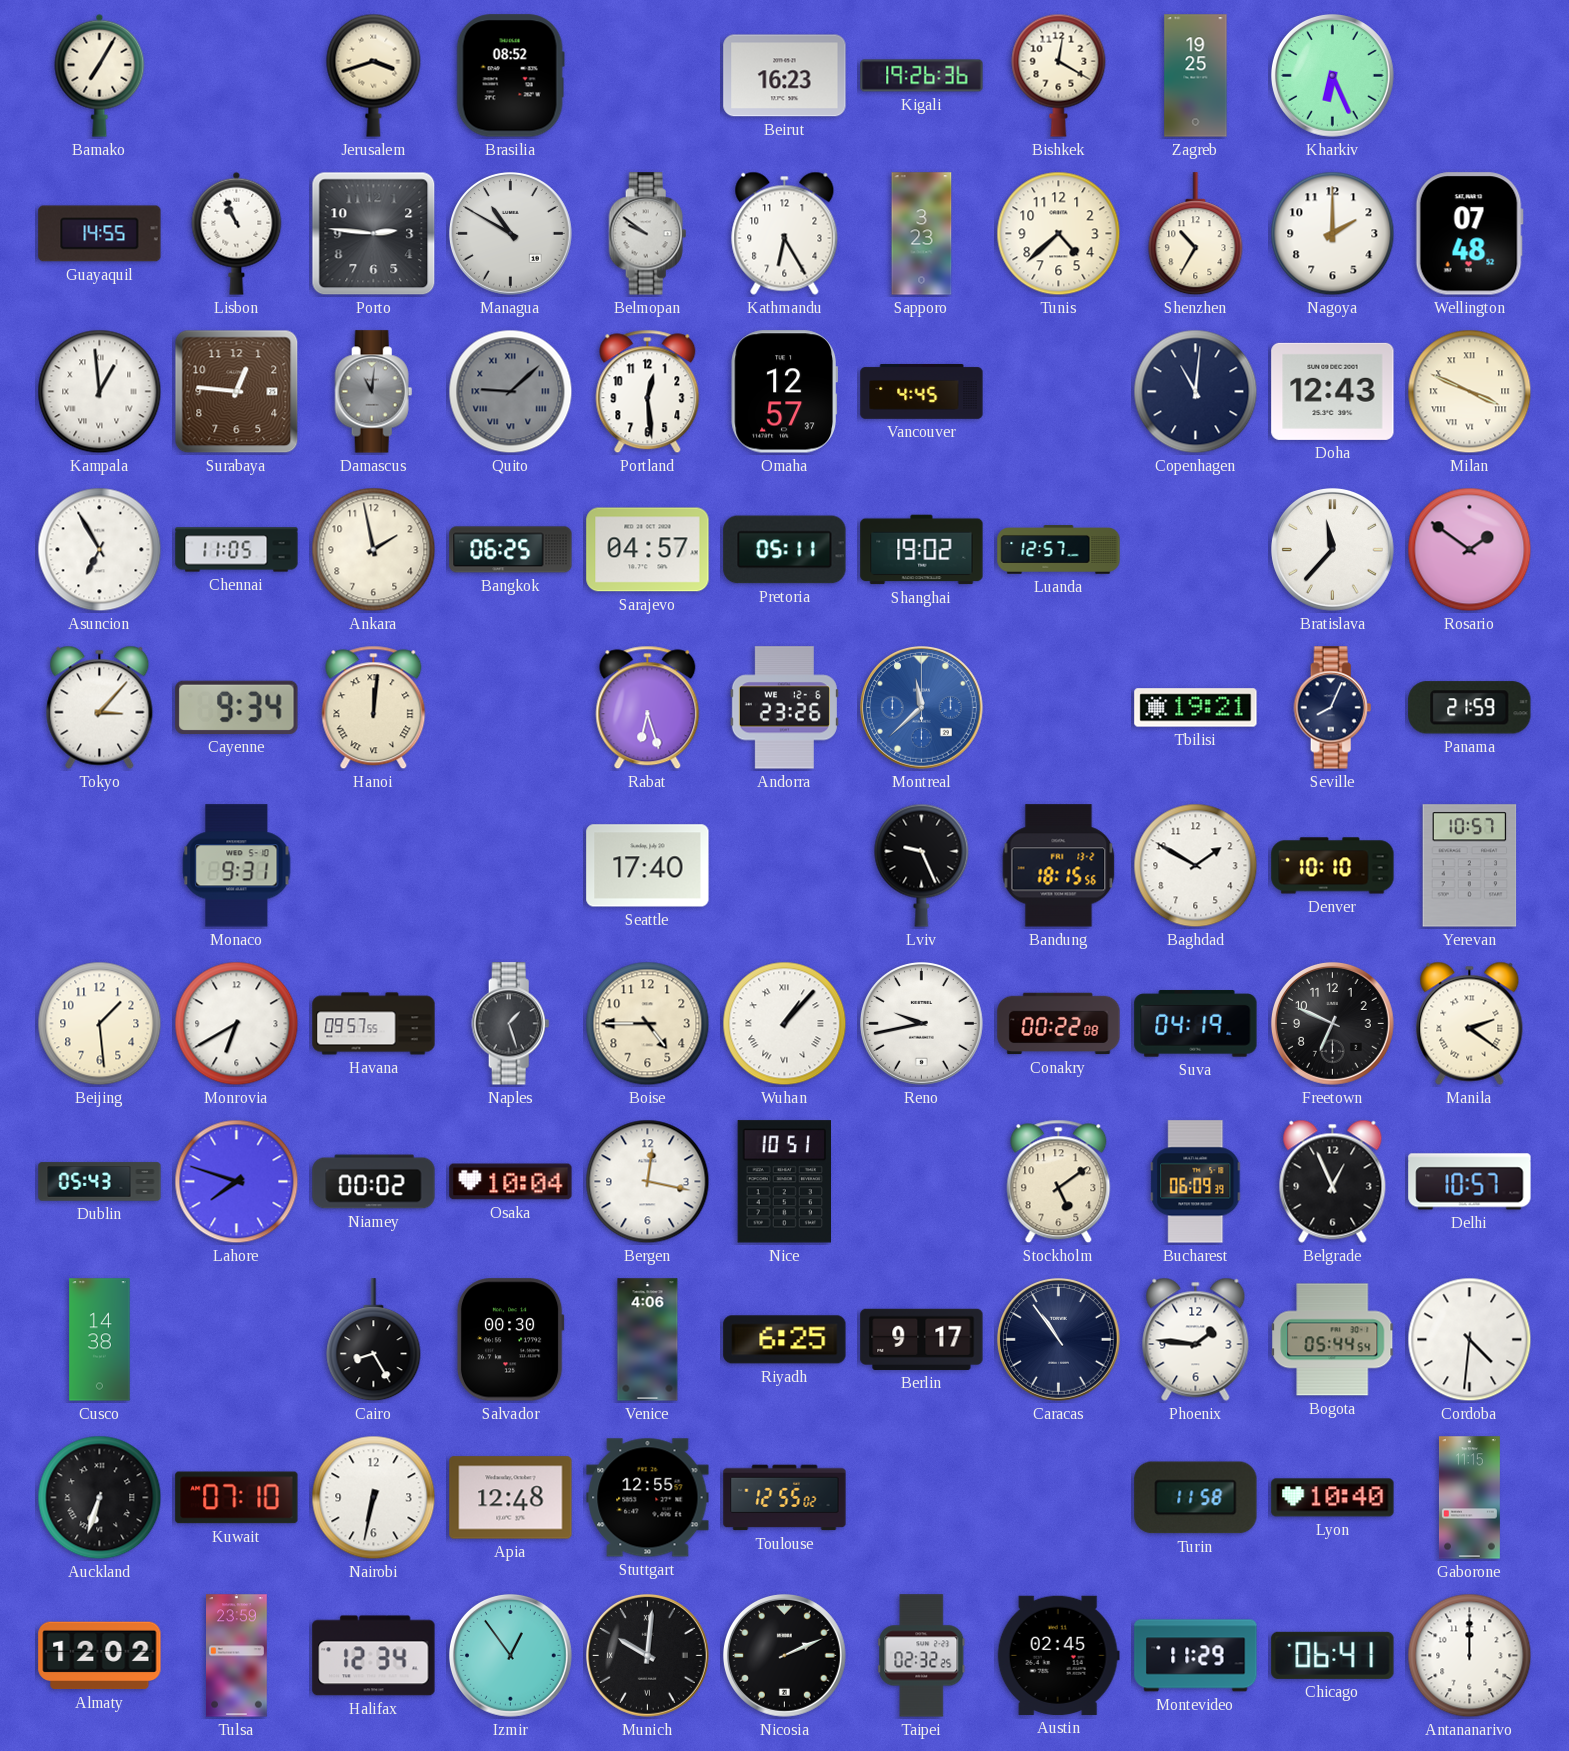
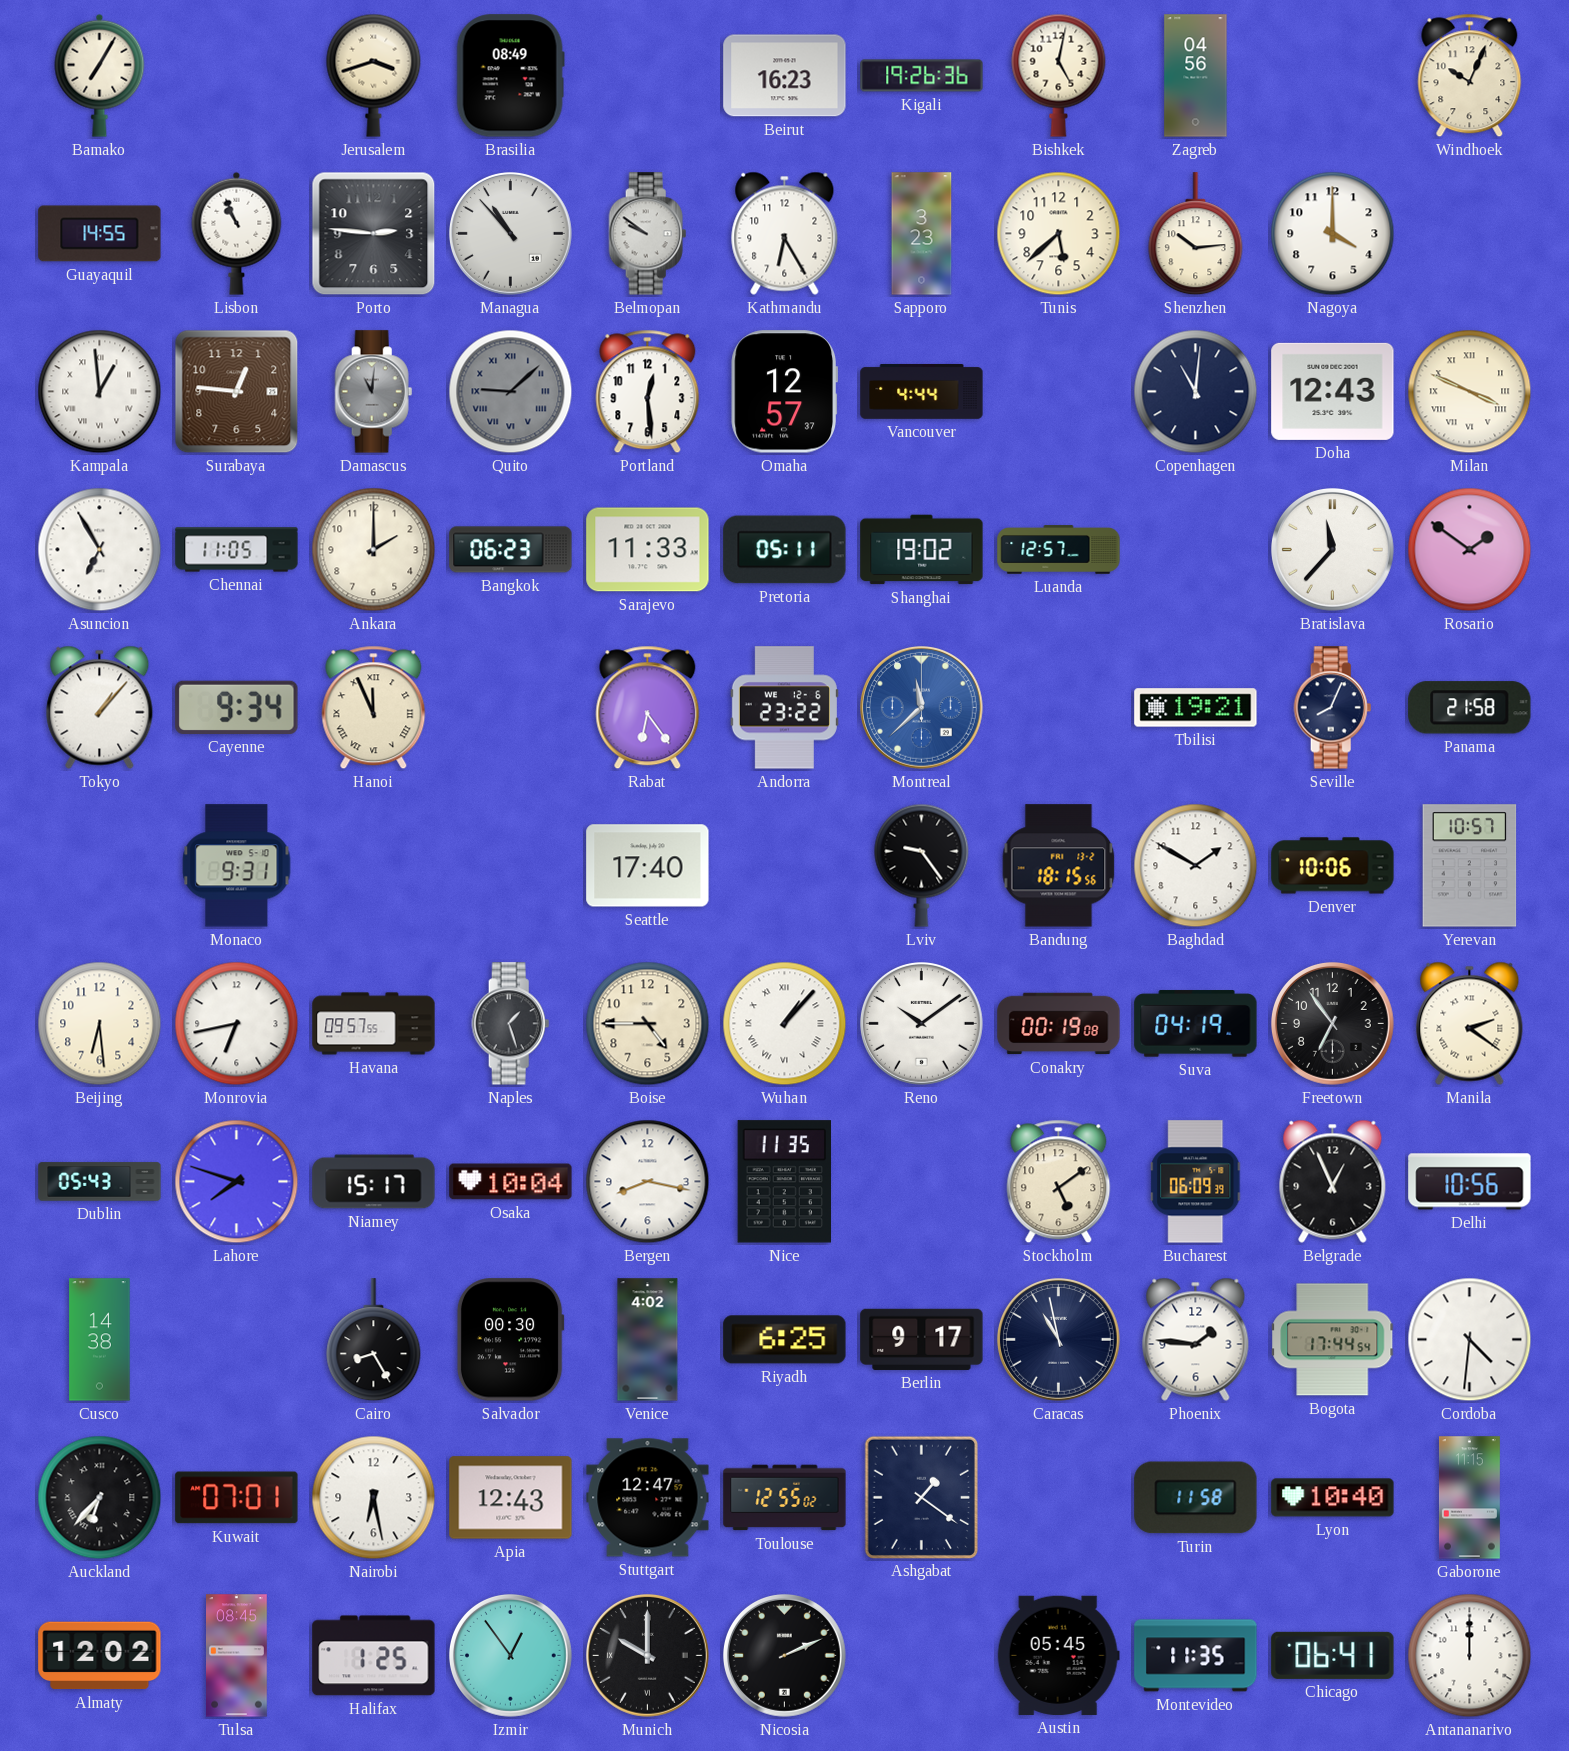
Brasilia: 08:52 -> 08:49
Bishkek: 12:20 -> 5:02
Zagreb: 19:25 -> 04:56
Kharkiv: 6:26 -> none
Windhoek: none -> 10:04
Managua: 10:50 -> 10:53
Tunis: 4:38 -> 5:38
Shenzhen: 10:35 -> 10:14
Nagoya: 2:00 -> 4:00
Wellington: 07:48 -> none
Vancouver: 4:45 -> 4:44
Ankara: 1:58 -> 2:00
Bangkok: 06:25 -> 06:23
Sarajevo: 04:57 -> 11:33
Tokyo: 3:07 -> 1:07
Hanoi: 12:01 -> 11:56
Rabat: 6:27 -> 6:24
Andorra: 23:26 -> 23:22
Panama: 21:59 -> 21:58
Lviv: 9:26 -> 9:24
Denver: 10:10 -> 10:06
Beijing: 1:29 -> 6:29
Monrovia: 6:40 -> 6:43
Reno: 9:43 -> 10:09
Conakry: 00:22 -> 00:19
Freetown: 6:49 -> 6:54
Niamey: 00:02 -> 15:17
Bergen: 12:17 -> 8:17
Nice: 10:51 -> 11:35
Delhi: 10:57 -> 10:56
Venice: 4:06 -> 4:02
Caracas: 10:54 -> 10:58
Bogota: 05:44 -> 17:44
Auckland: 6:33 -> 6:37
Kuwait: 07:10 -> 07:01
Nairobi: 6:32 -> 6:28
Apia: 12:48 -> 12:43
Stuttgart: 12:55 -> 12:47
Ashgabat: none -> 1:21
Tulsa: 23:59 -> 08:45
Halifax: 12:34 -> 1:25
Munich: 10:01 -> 10:00
Taipei: 02:32 -> none
Austin: 02:45 -> 05:45
Montevideo: 11:29 -> 11:35
